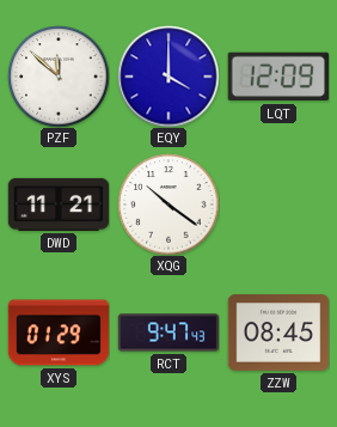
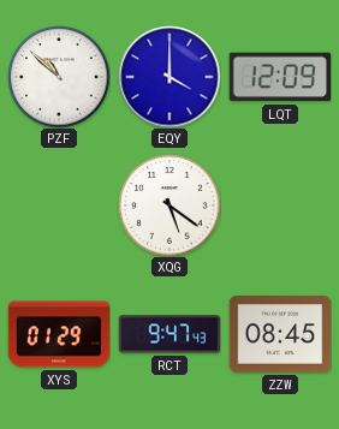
PZF: 11:52 -> 10:52
DWD: 11:21 -> none
XQG: 10:21 -> 5:21
